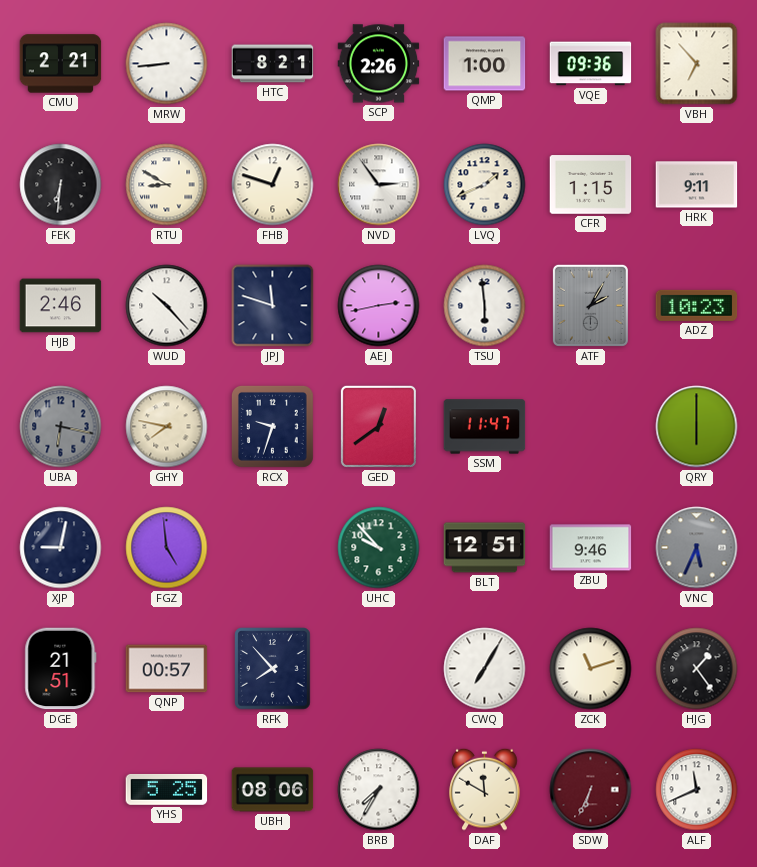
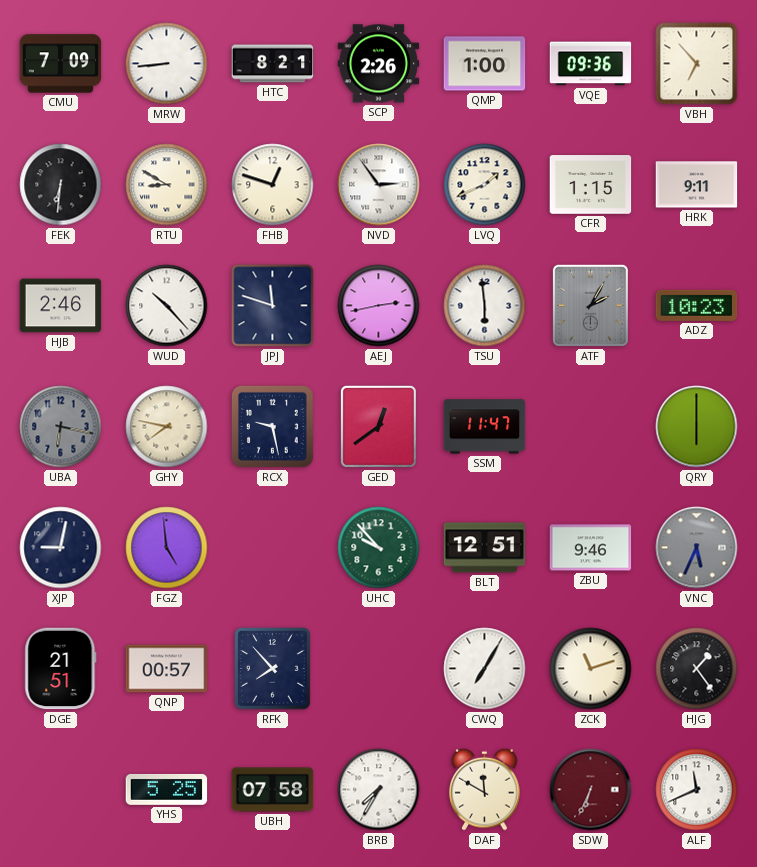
CMU: 2:21 -> 7:09
RCX: 9:33 -> 9:28
UBH: 08:06 -> 07:58
